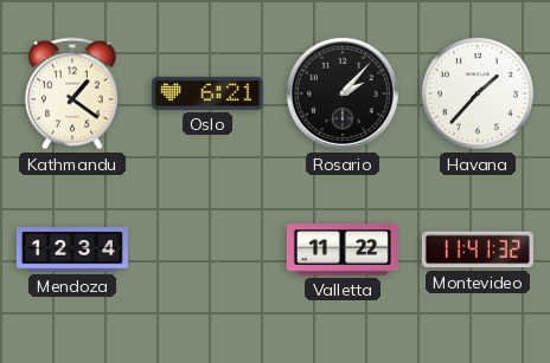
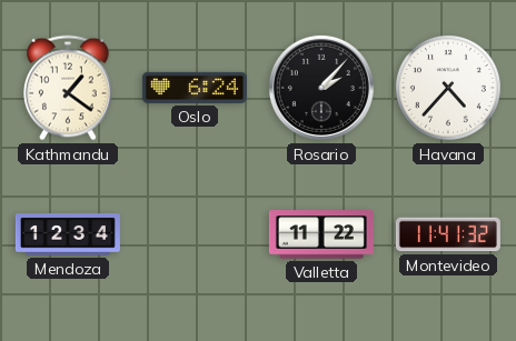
Oslo: 6:21 -> 6:24
Havana: 1:37 -> 4:37
